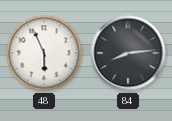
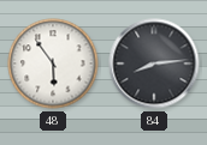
48: 5:56 -> 5:54
